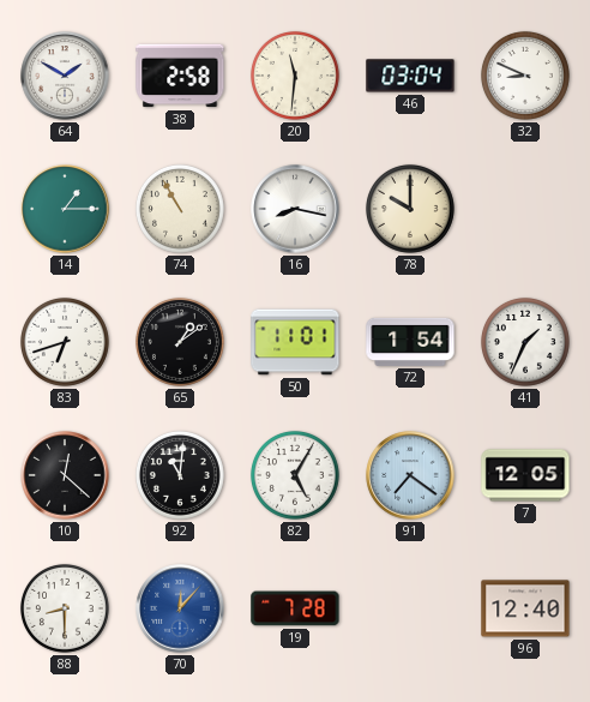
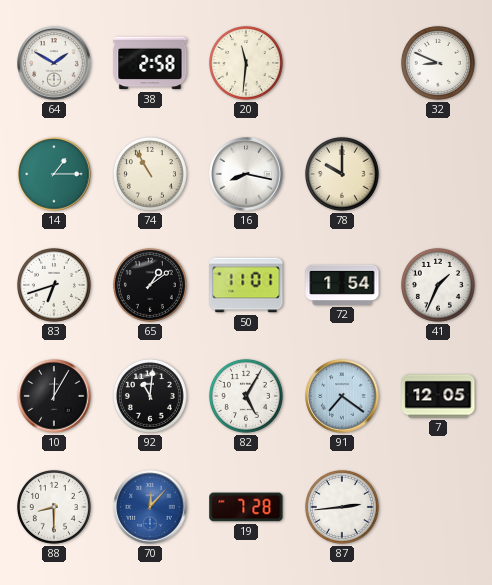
46: 03:04 -> none
10: 12:22 -> 12:05
87: none -> 2:44
96: 12:40 -> none
